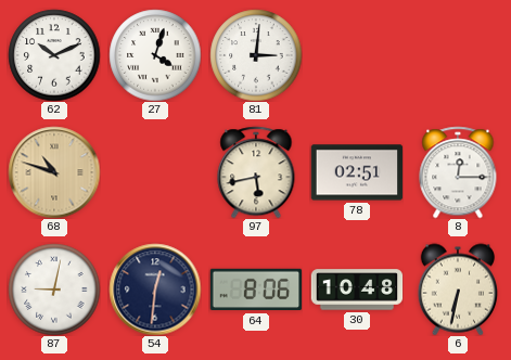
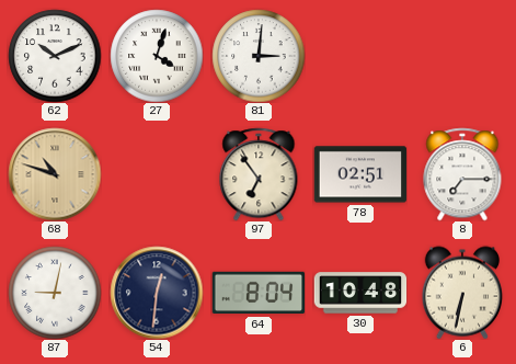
97: 5:43 -> 6:54
8: 12:15 -> 7:15
64: 8:06 -> 8:04
